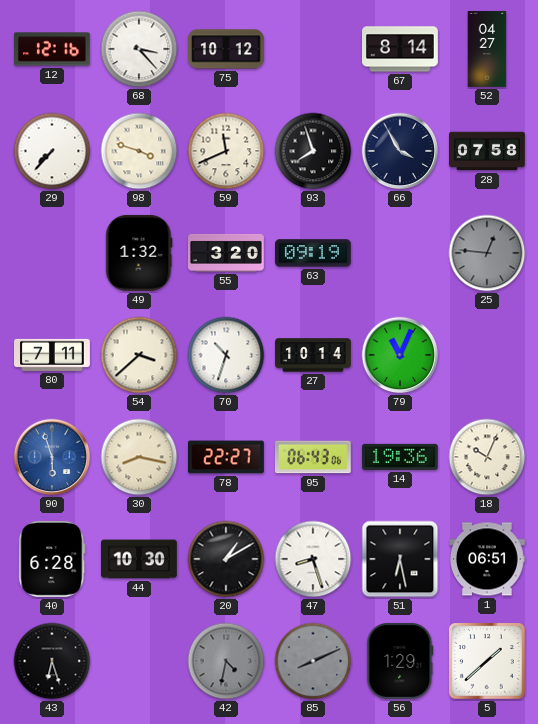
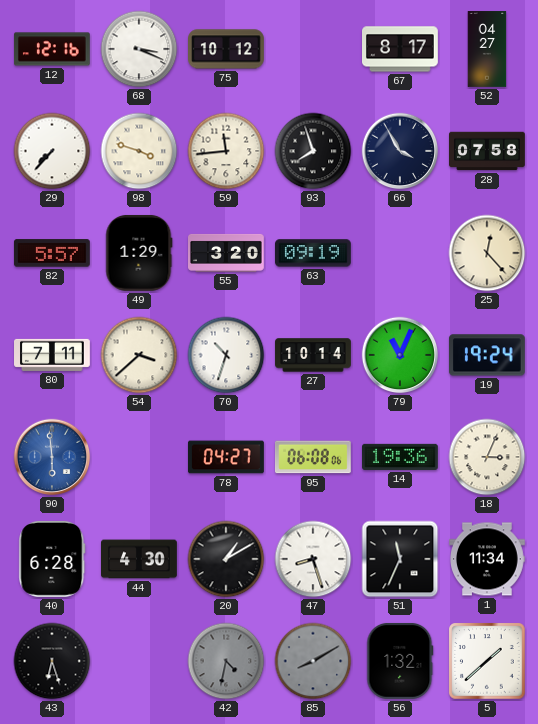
68: 3:23 -> 3:19
67: 8:14 -> 8:17
59: 11:41 -> 11:44
82: none -> 5:57
49: 1:32 -> 1:29
25: 12:46 -> 12:23
25 dial: grey -> cream
19: none -> 19:24
90: 5:57 -> 5:59
30: 8:17 -> none
78: 22:27 -> 04:27
95: 06:43 -> 06:08
18: 10:04 -> 3:04
44: 10:30 -> 4:30
51: 6:28 -> 11:34
1: 06:51 -> 11:34
85: 8:11 -> 8:10
56: 1:29 -> 1:32
